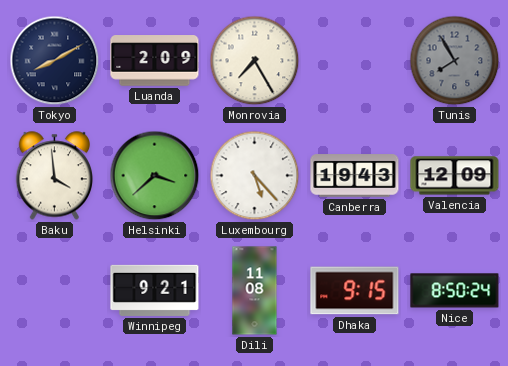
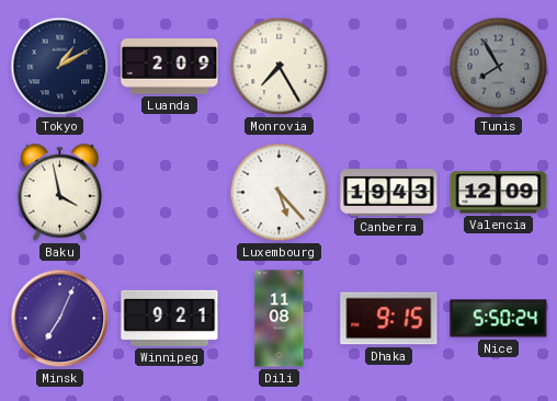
Tokyo: 8:10 -> 1:10
Baku: 3:59 -> 3:58
Helsinki: 3:38 -> none
Minsk: none -> 7:04
Nice: 8:50 -> 5:50
